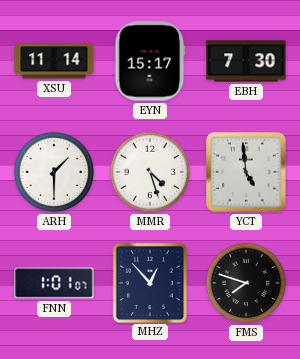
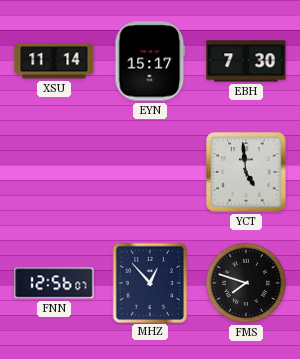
ARH: 1:30 -> none
MMR: 4:27 -> none
FNN: 1:01 -> 12:56
